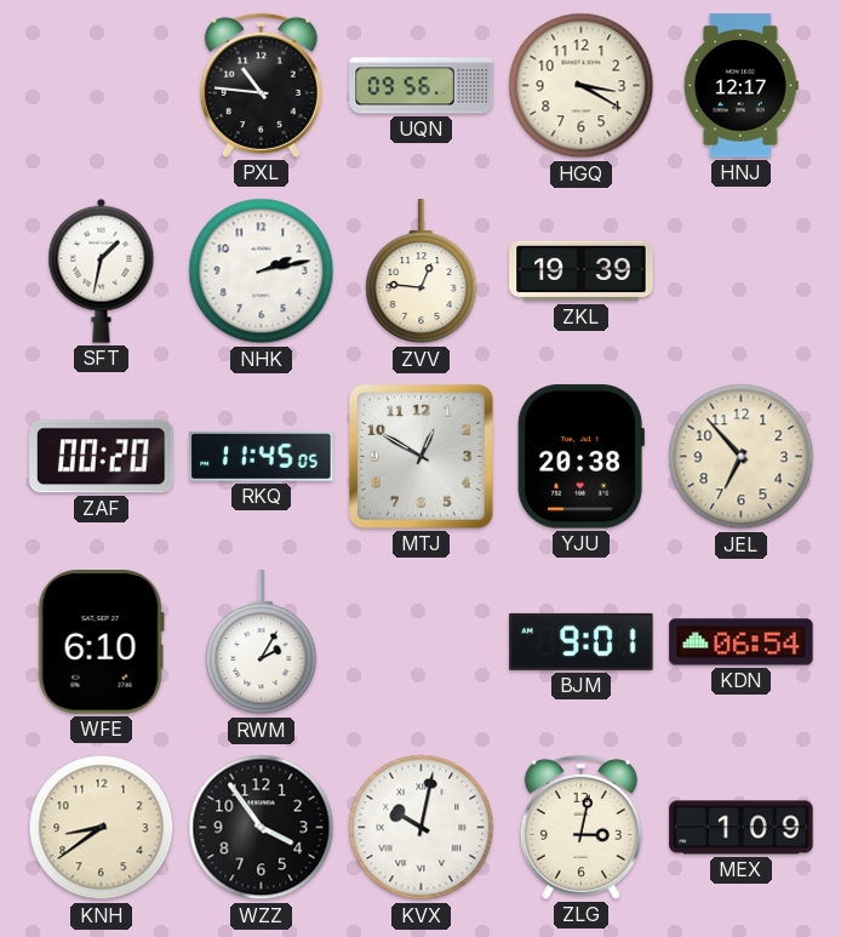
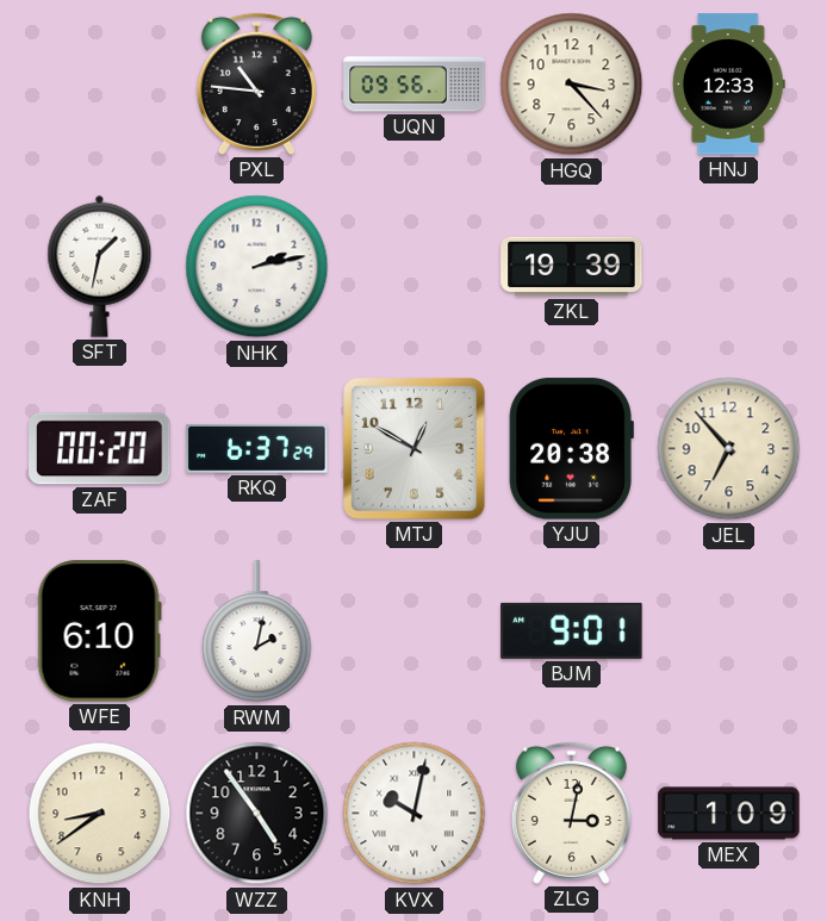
HGQ: 3:20 -> 3:23
HNJ: 12:17 -> 12:33
ZVV: 12:46 -> none
RKQ: 11:45 -> 6:37
RWM: 2:05 -> 2:02
KDN: 06:54 -> none
WZZ: 3:54 -> 4:54
